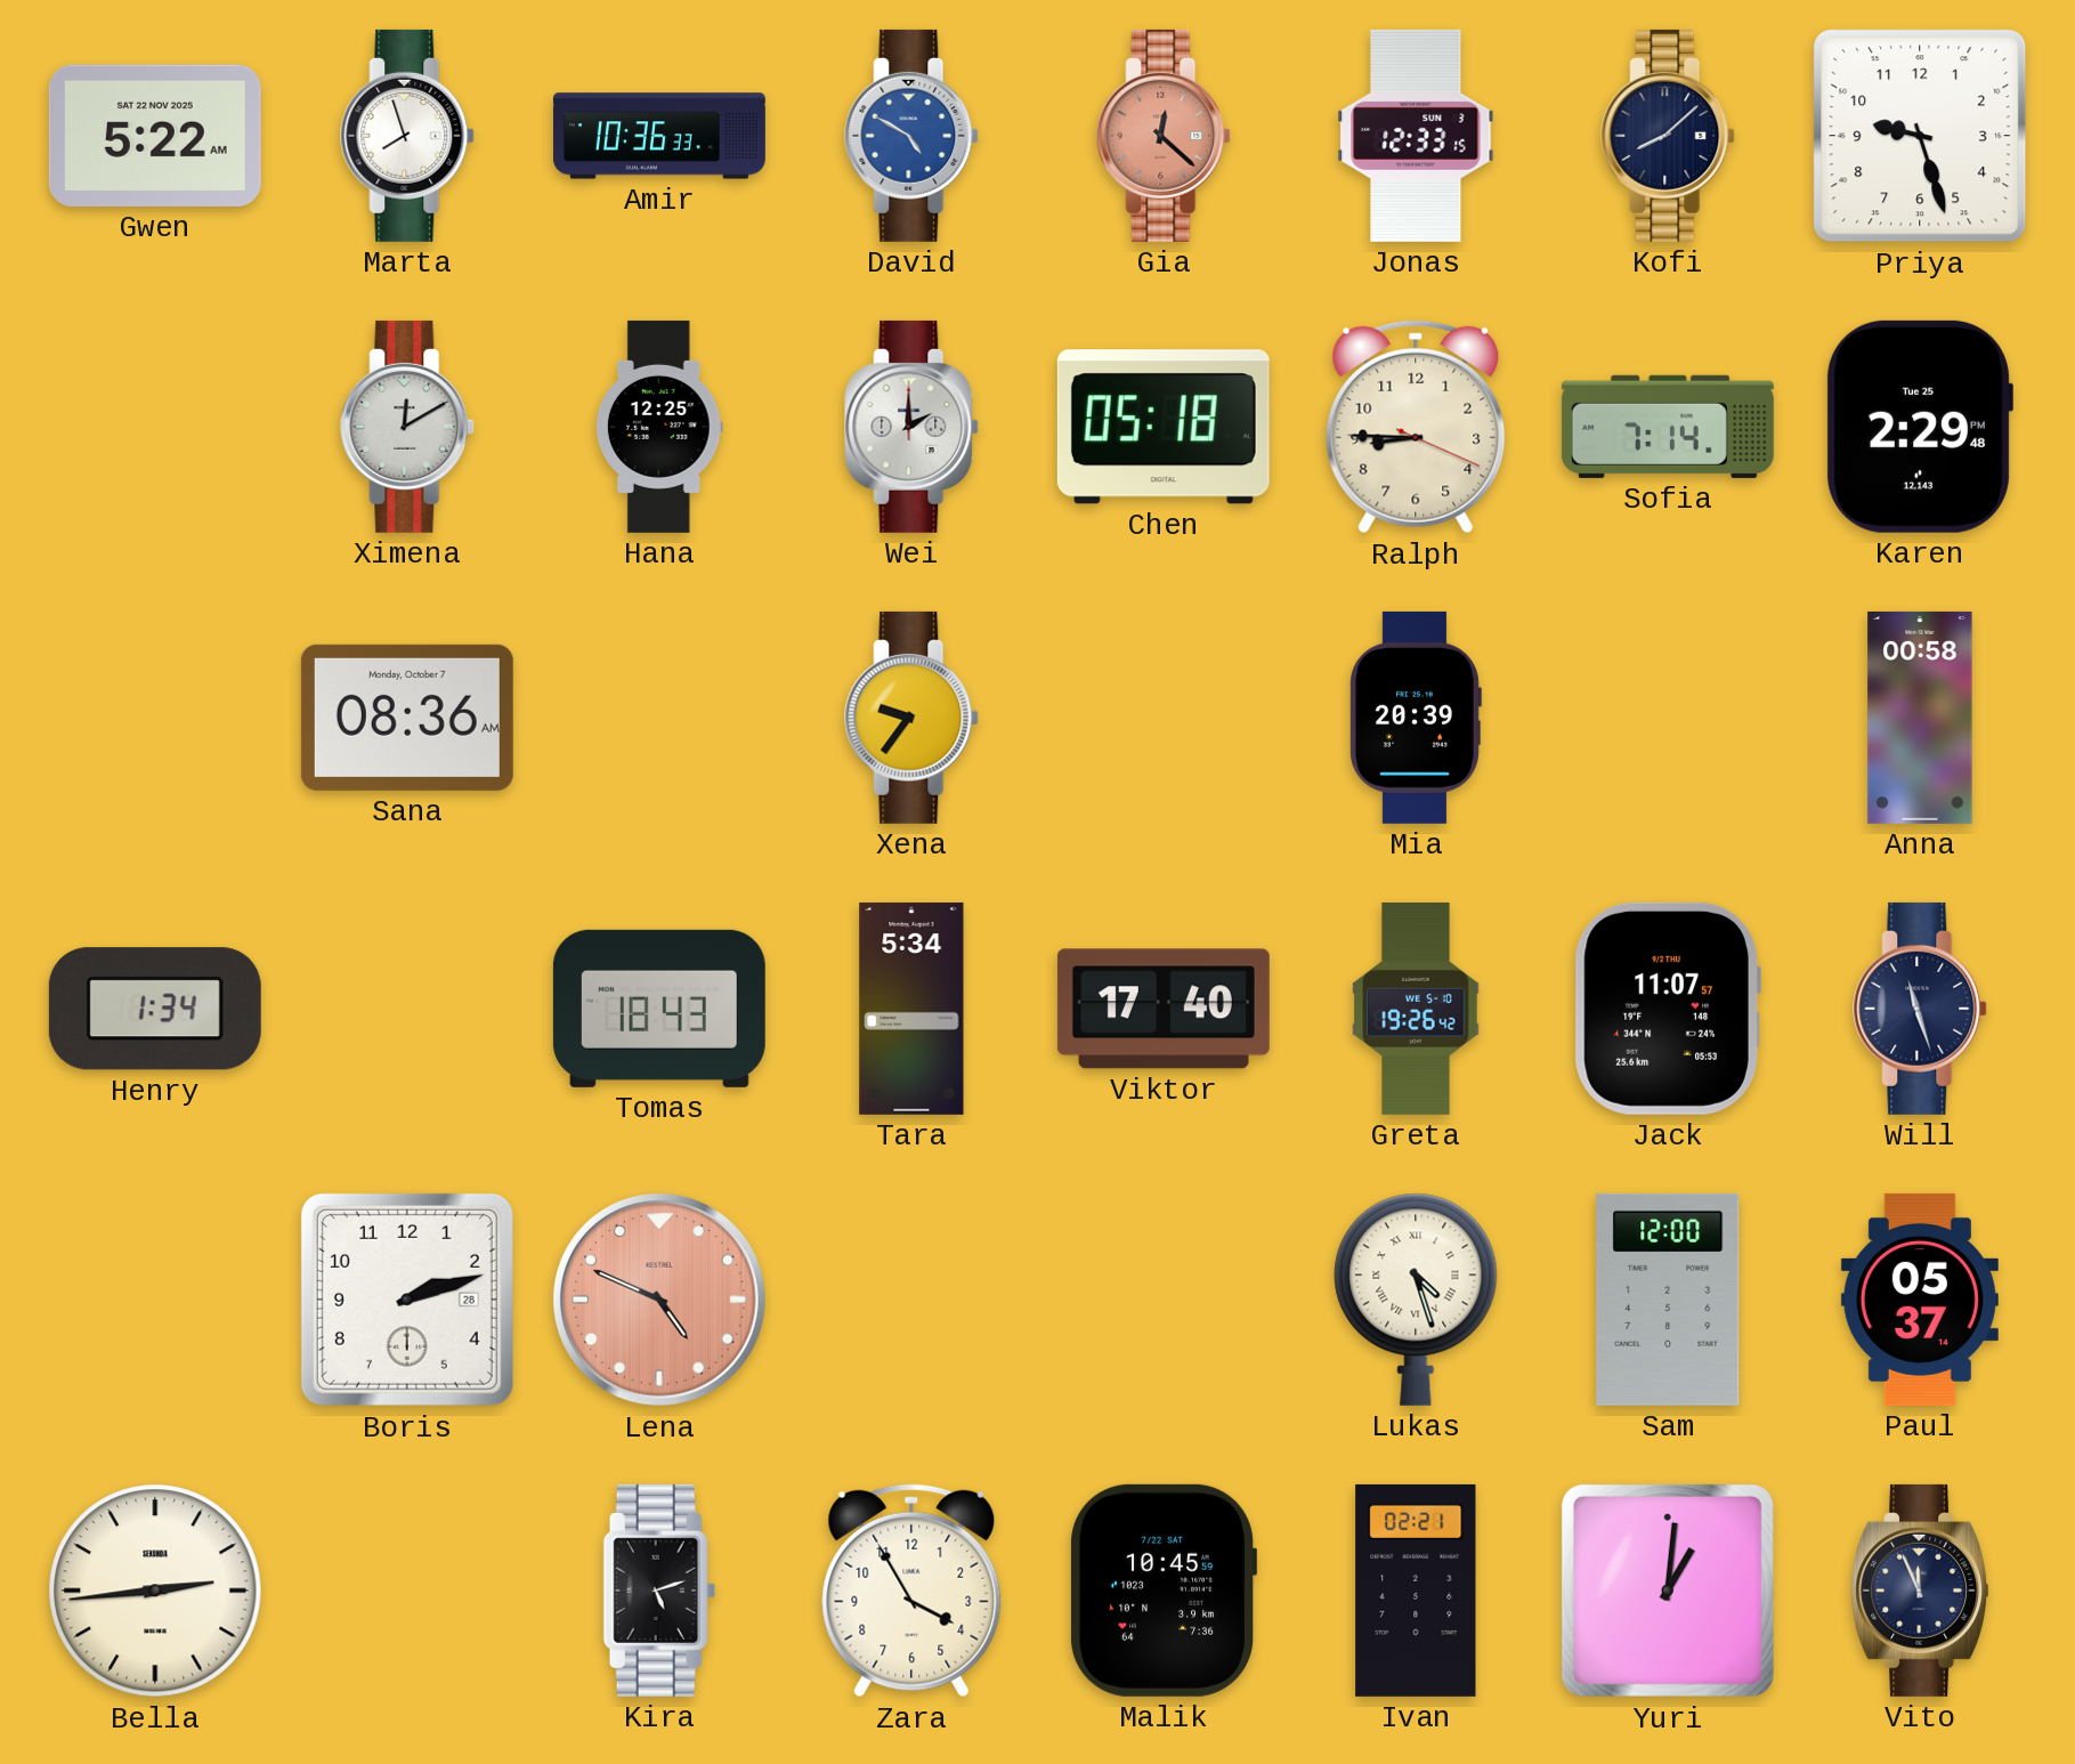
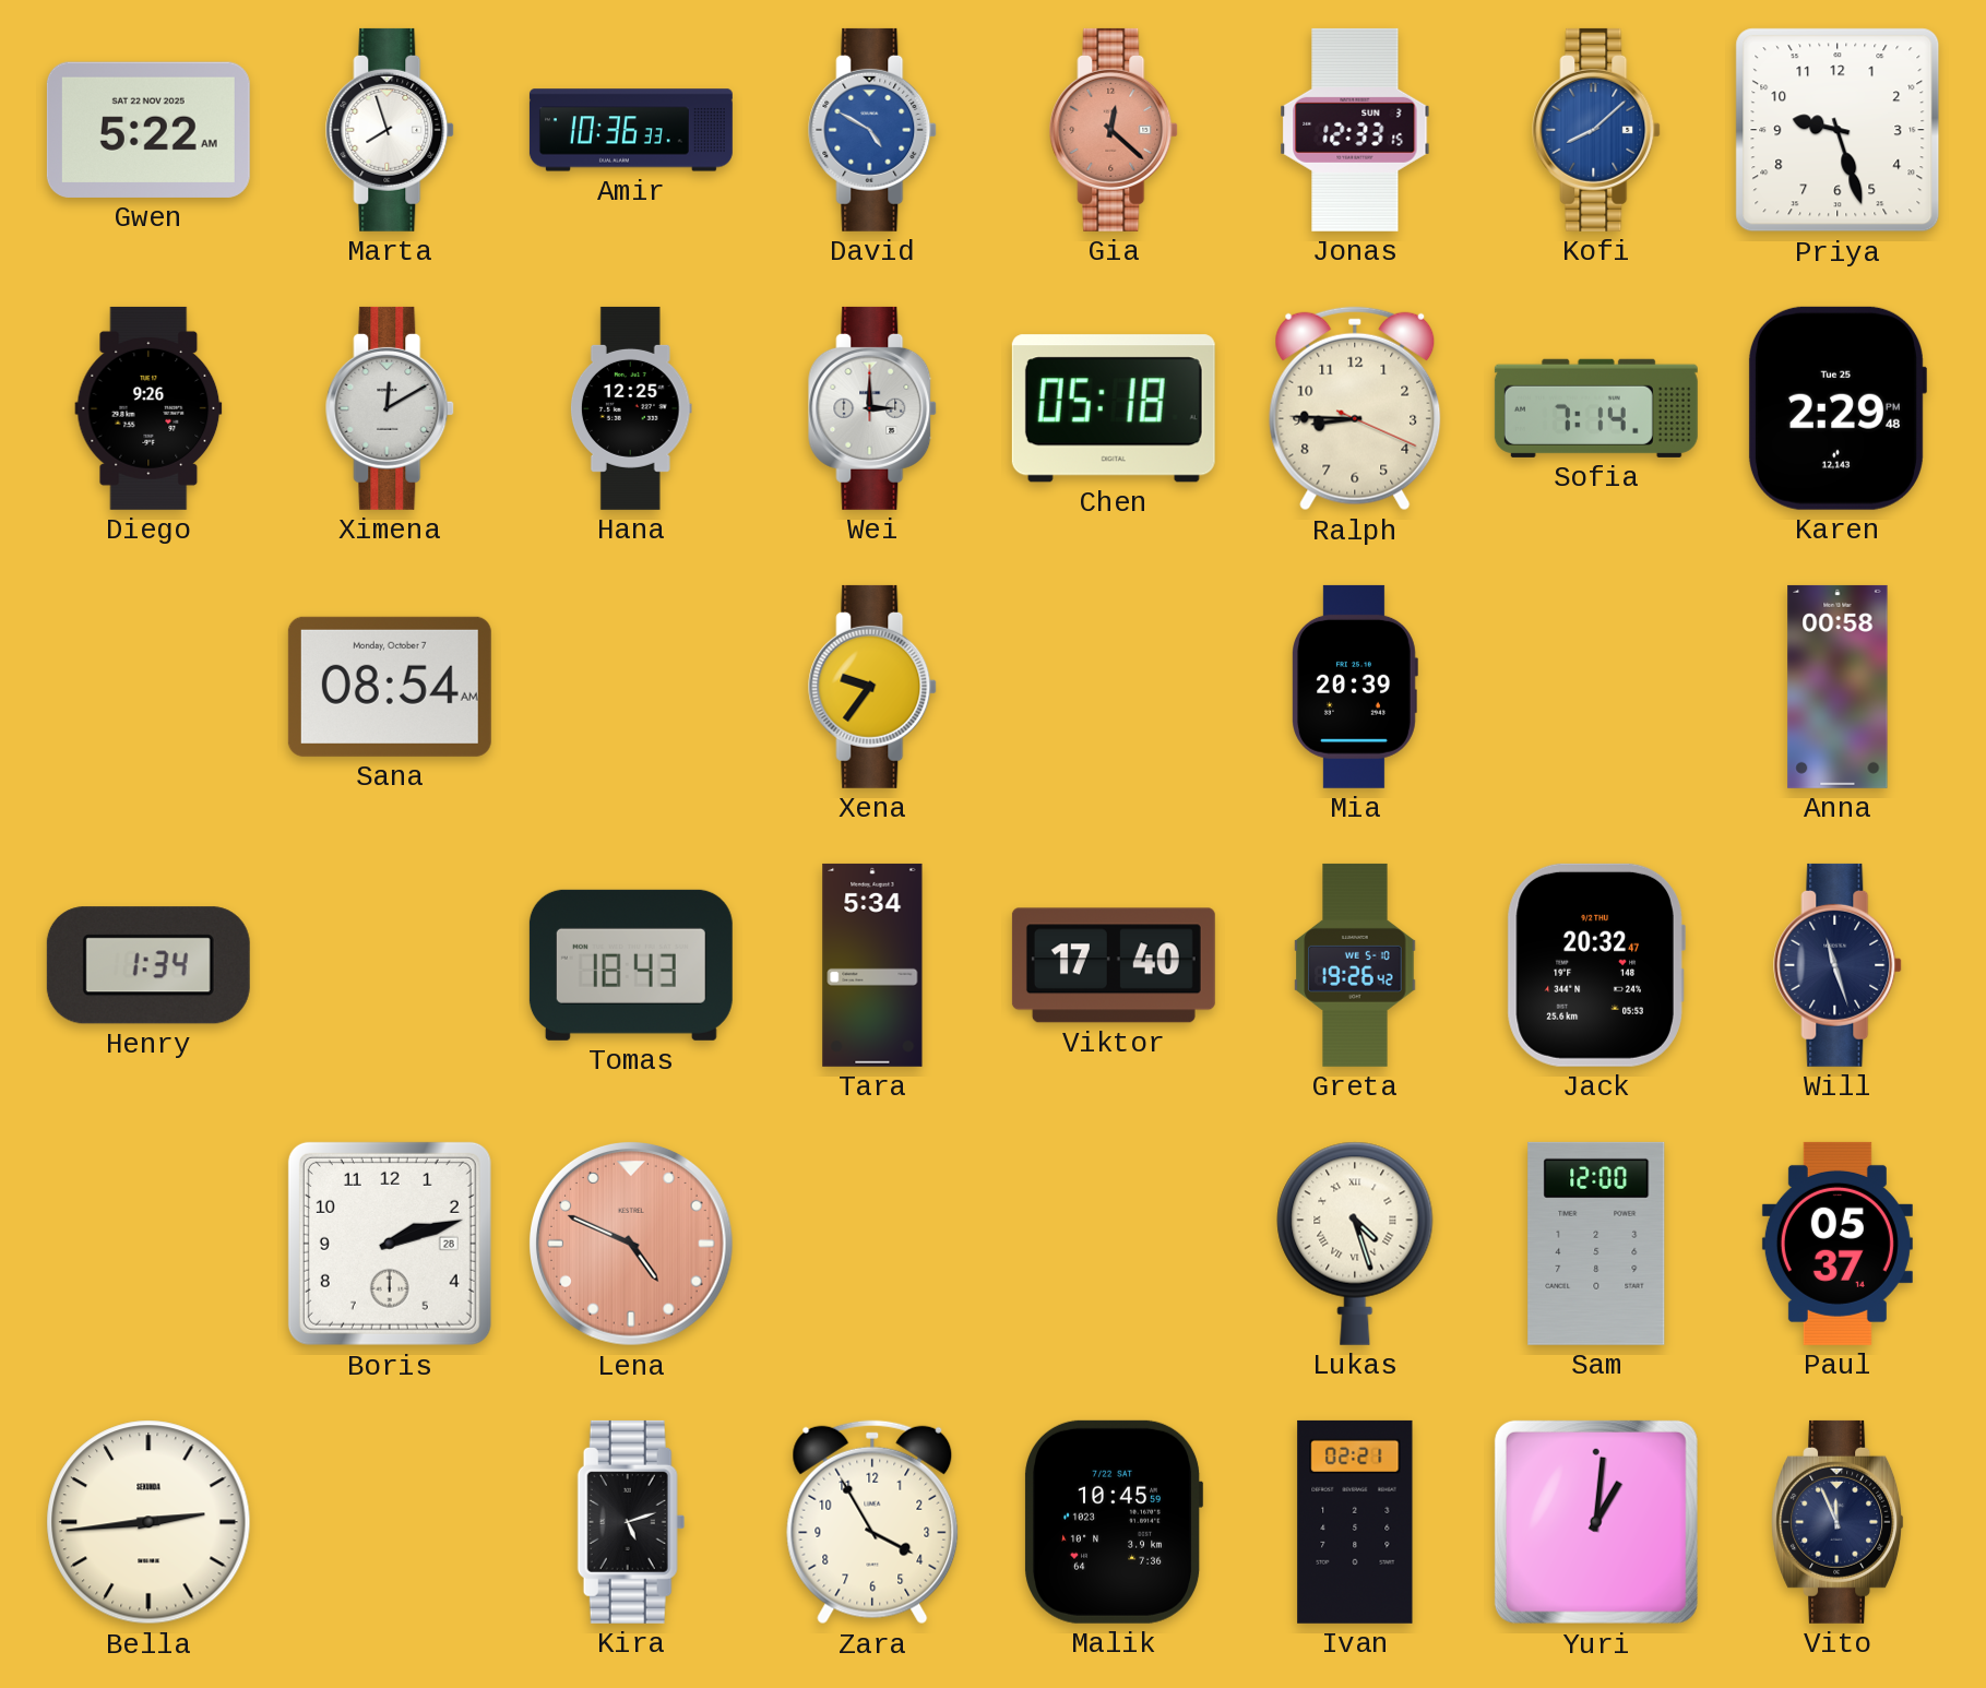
Kofi dial: navy -> blue
Diego: none -> 9:26
Wei: 2:00 -> 3:00
Sana: 08:36 -> 08:54
Jack: 11:07 -> 20:32
